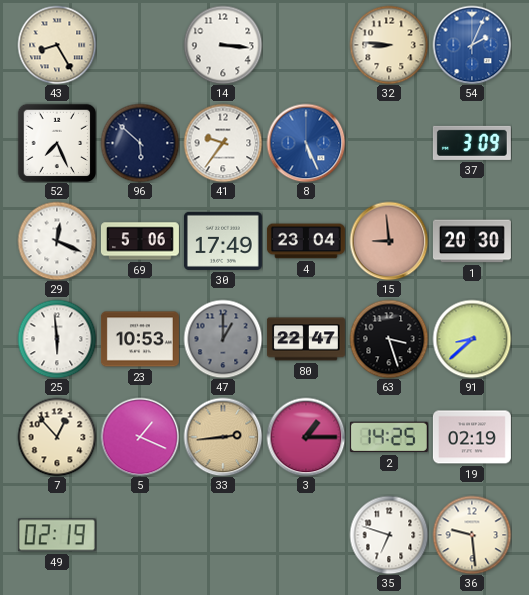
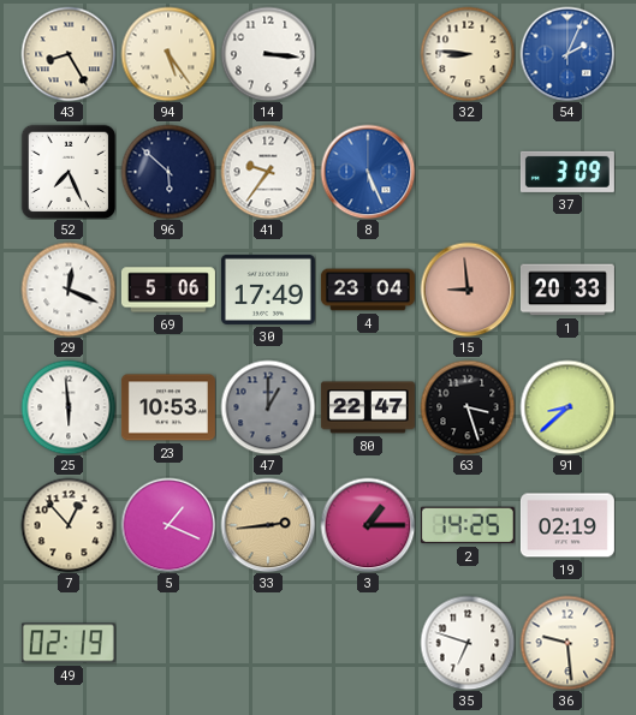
94: none -> 5:24
1: 20:30 -> 20:33
